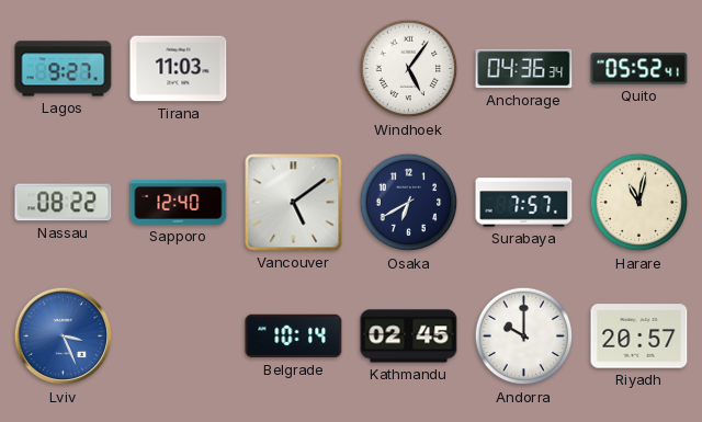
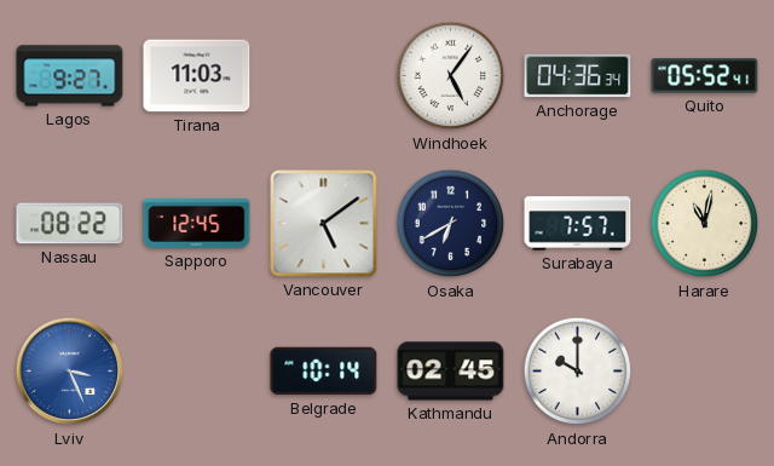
Sapporo: 12:40 -> 12:45
Riyadh: 20:57 -> none
